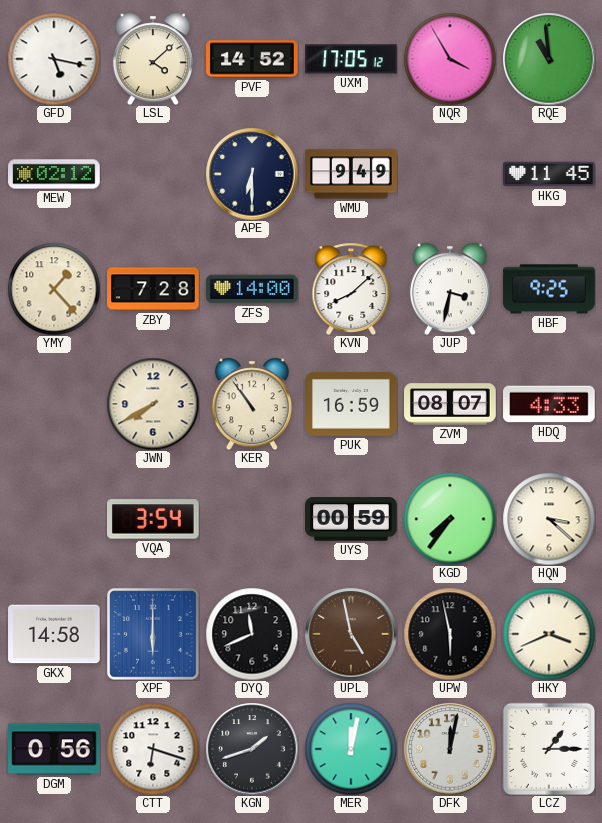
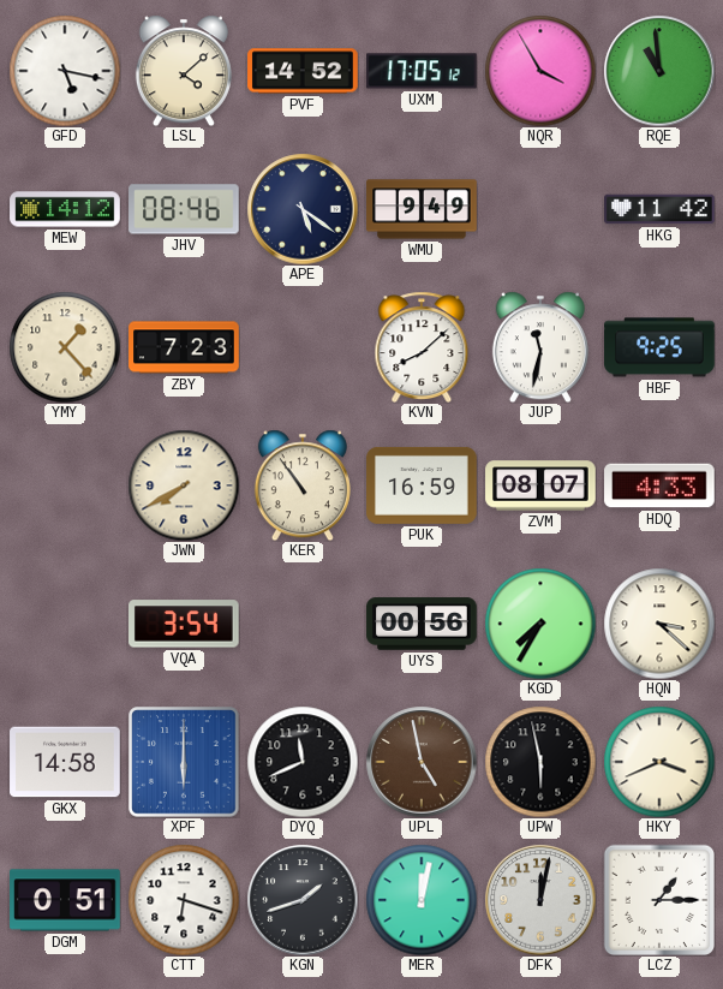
MEW: 02:12 -> 14:12
JHV: none -> 08:46
APE: 6:30 -> 5:21
HKG: 11:45 -> 11:42
ZBY: 7:28 -> 7:23
ZFS: 14:00 -> none
JUP: 3:32 -> 11:32
UYS: 00:59 -> 00:56
KGD: 7:36 -> 7:35
DGM: 0:56 -> 0:51
